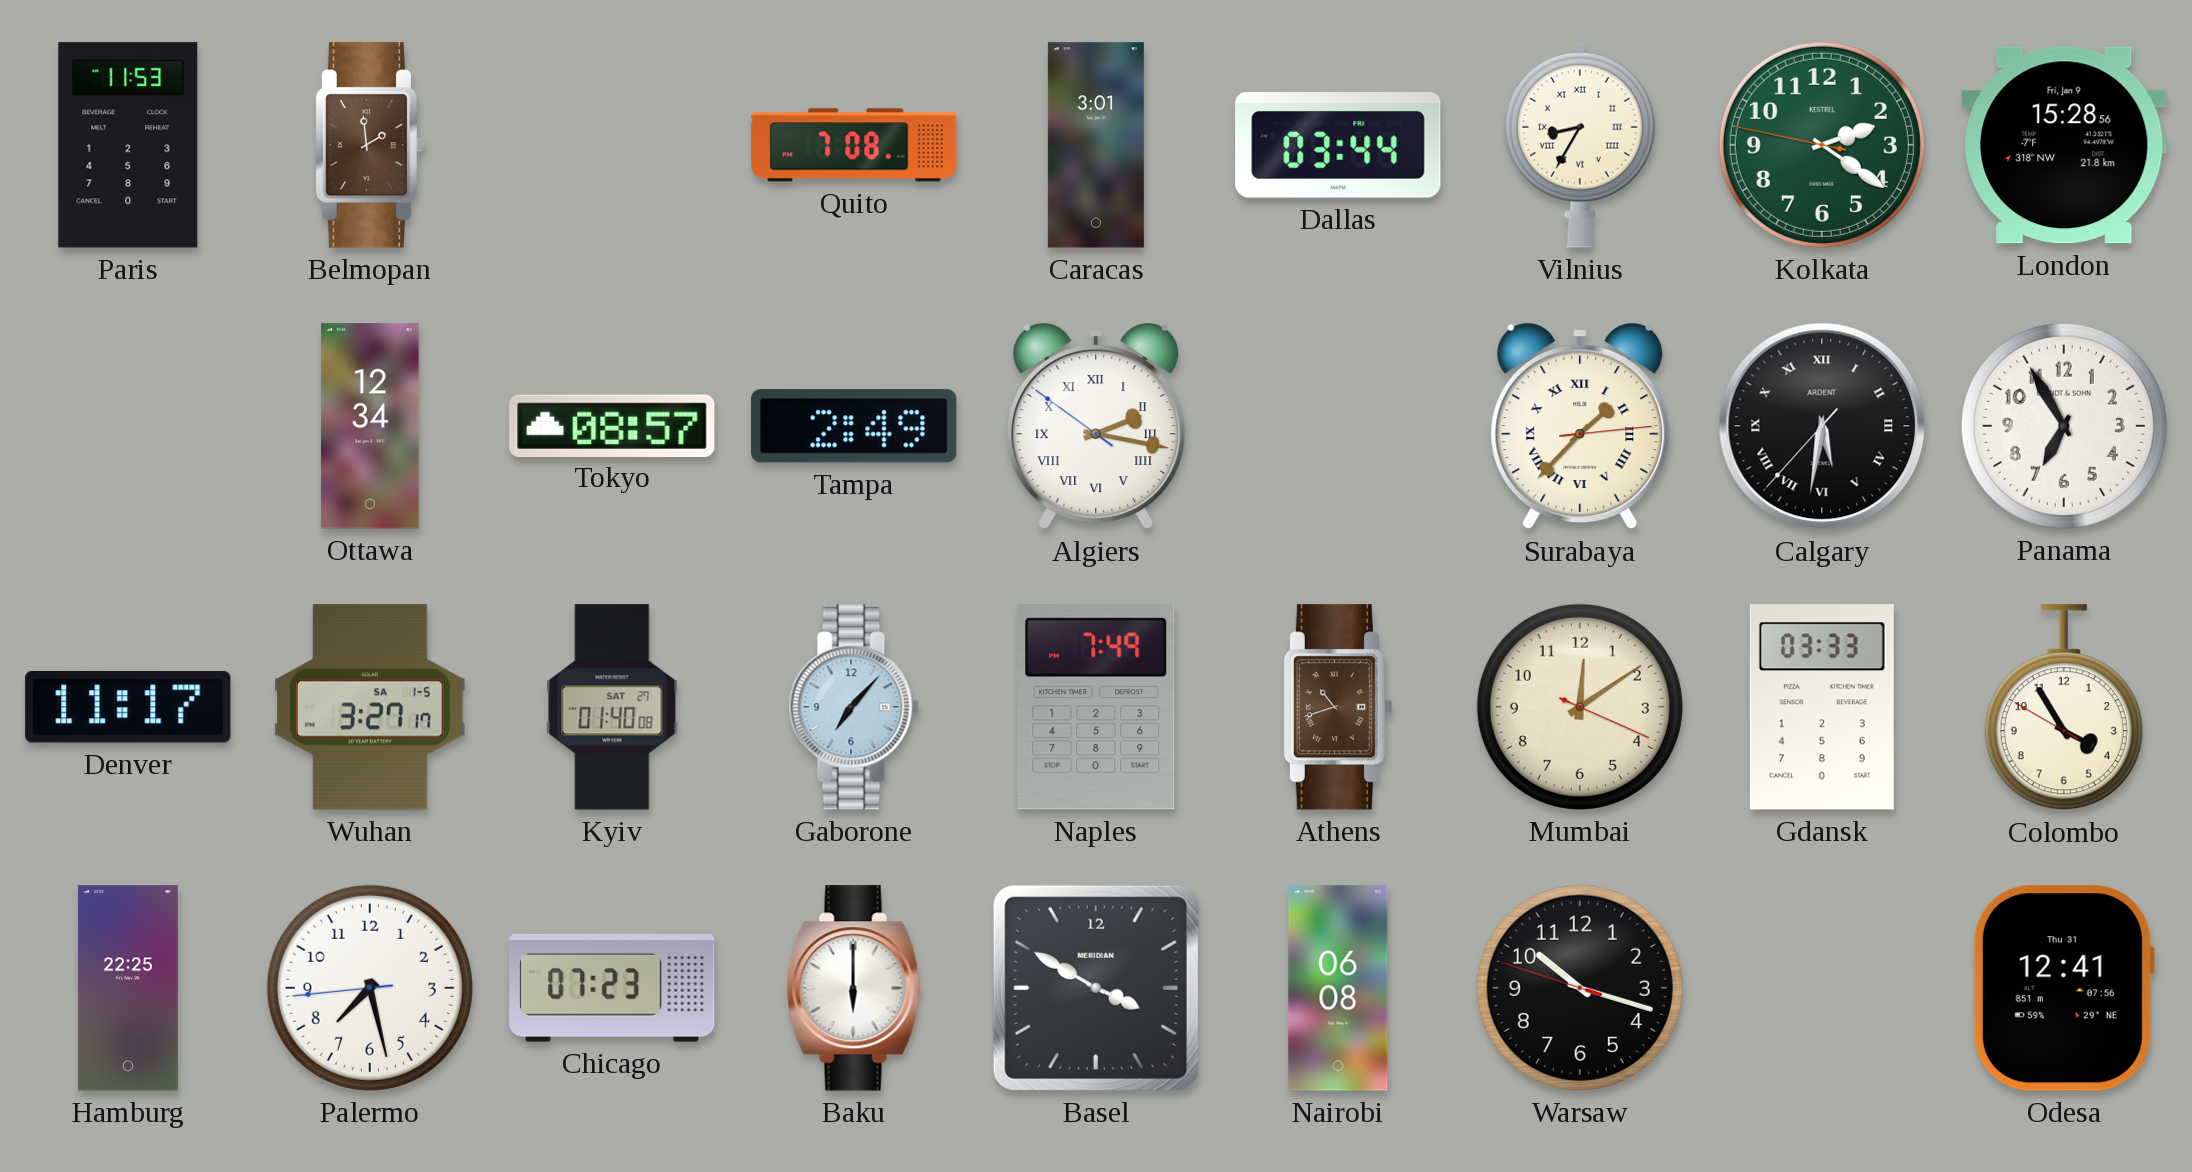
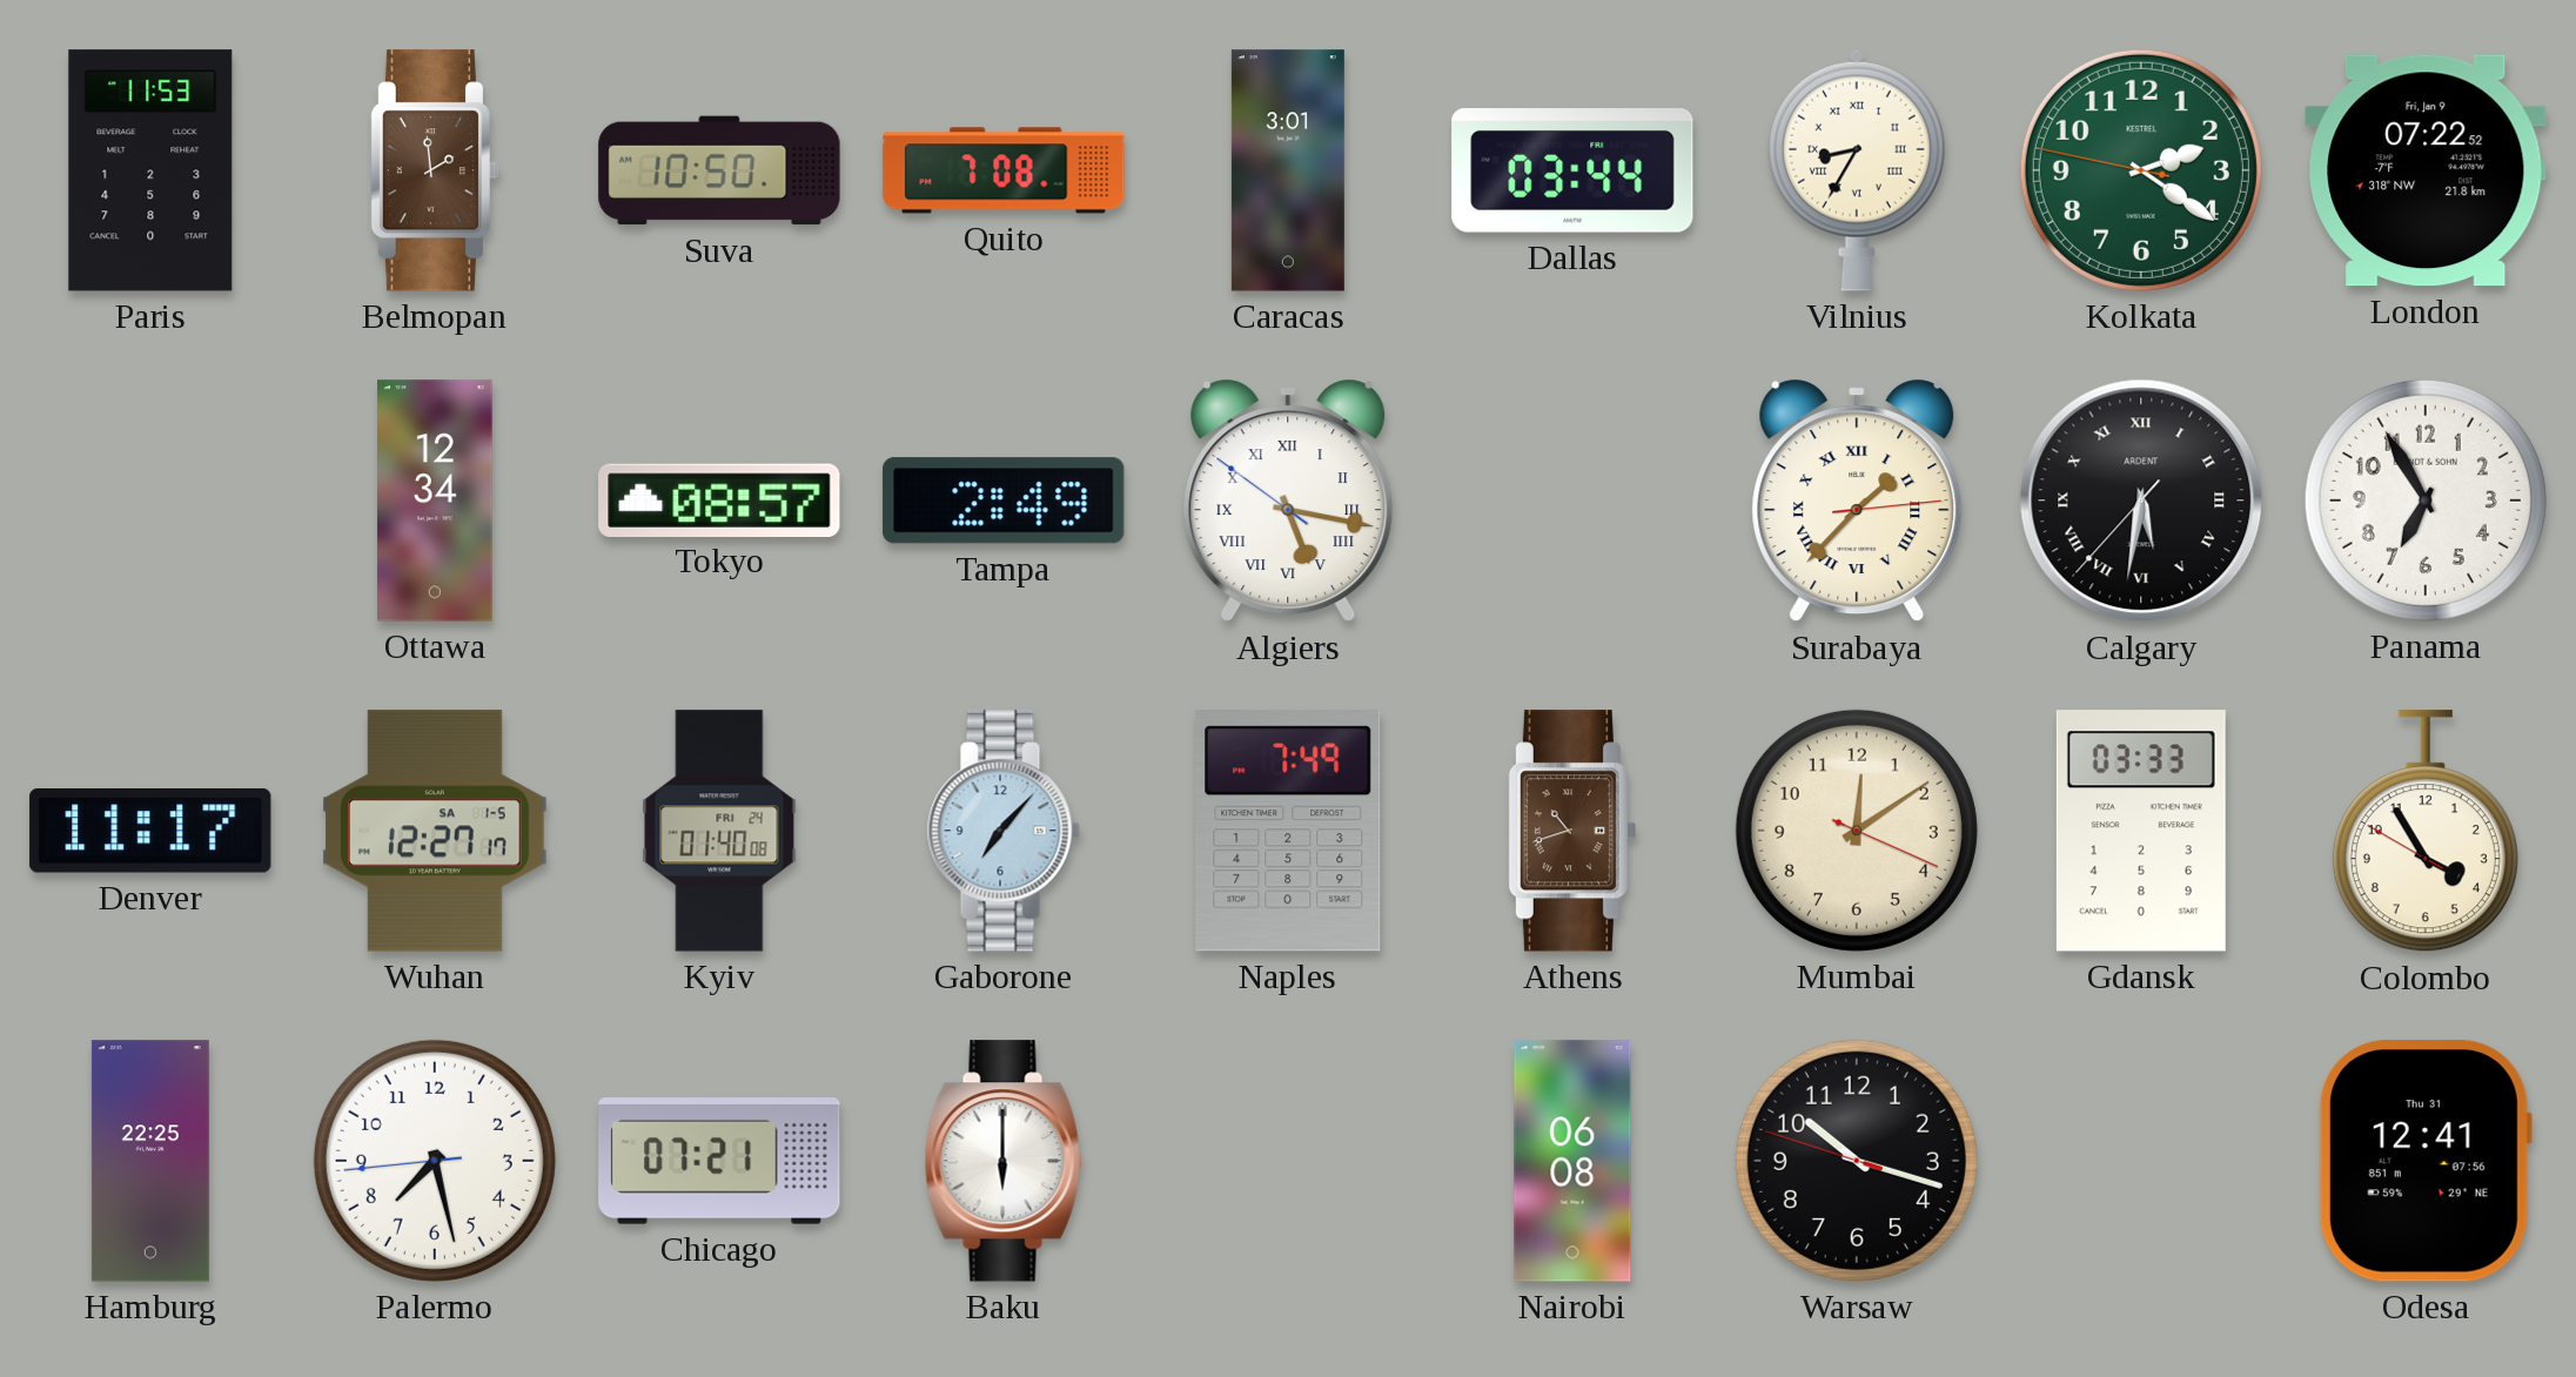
Suva: none -> 10:50
London: 15:28 -> 07:22
Algiers: 2:16 -> 5:16
Wuhan: 3:27 -> 12:27
Kyiv date: SAT 27 -> FRI 24
Chicago: 07:23 -> 07:21
Basel: 3:50 -> none
